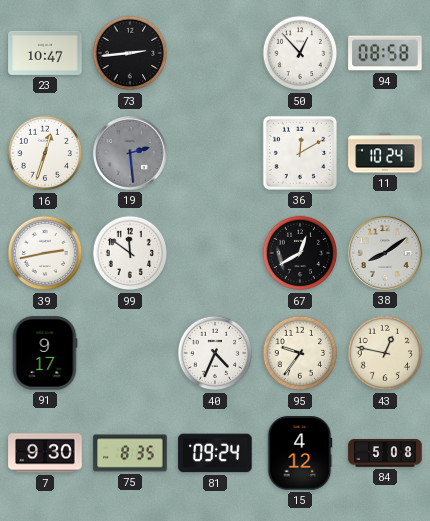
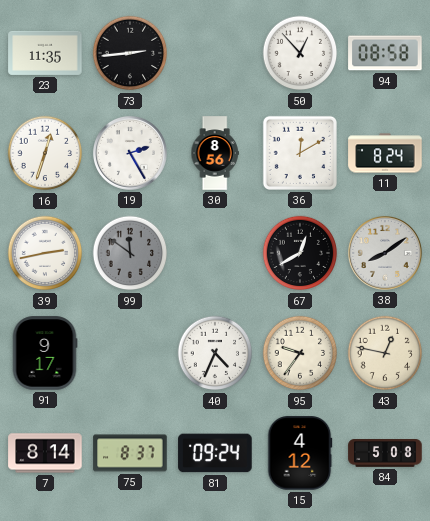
23: 10:47 -> 11:35
19: 2:29 -> 2:25
19 dial: grey -> white
30: none -> 8:56
11: 10:24 -> 8:24
99 dial: white -> grey
7: 9:30 -> 8:14
75: 8:35 -> 8:37
